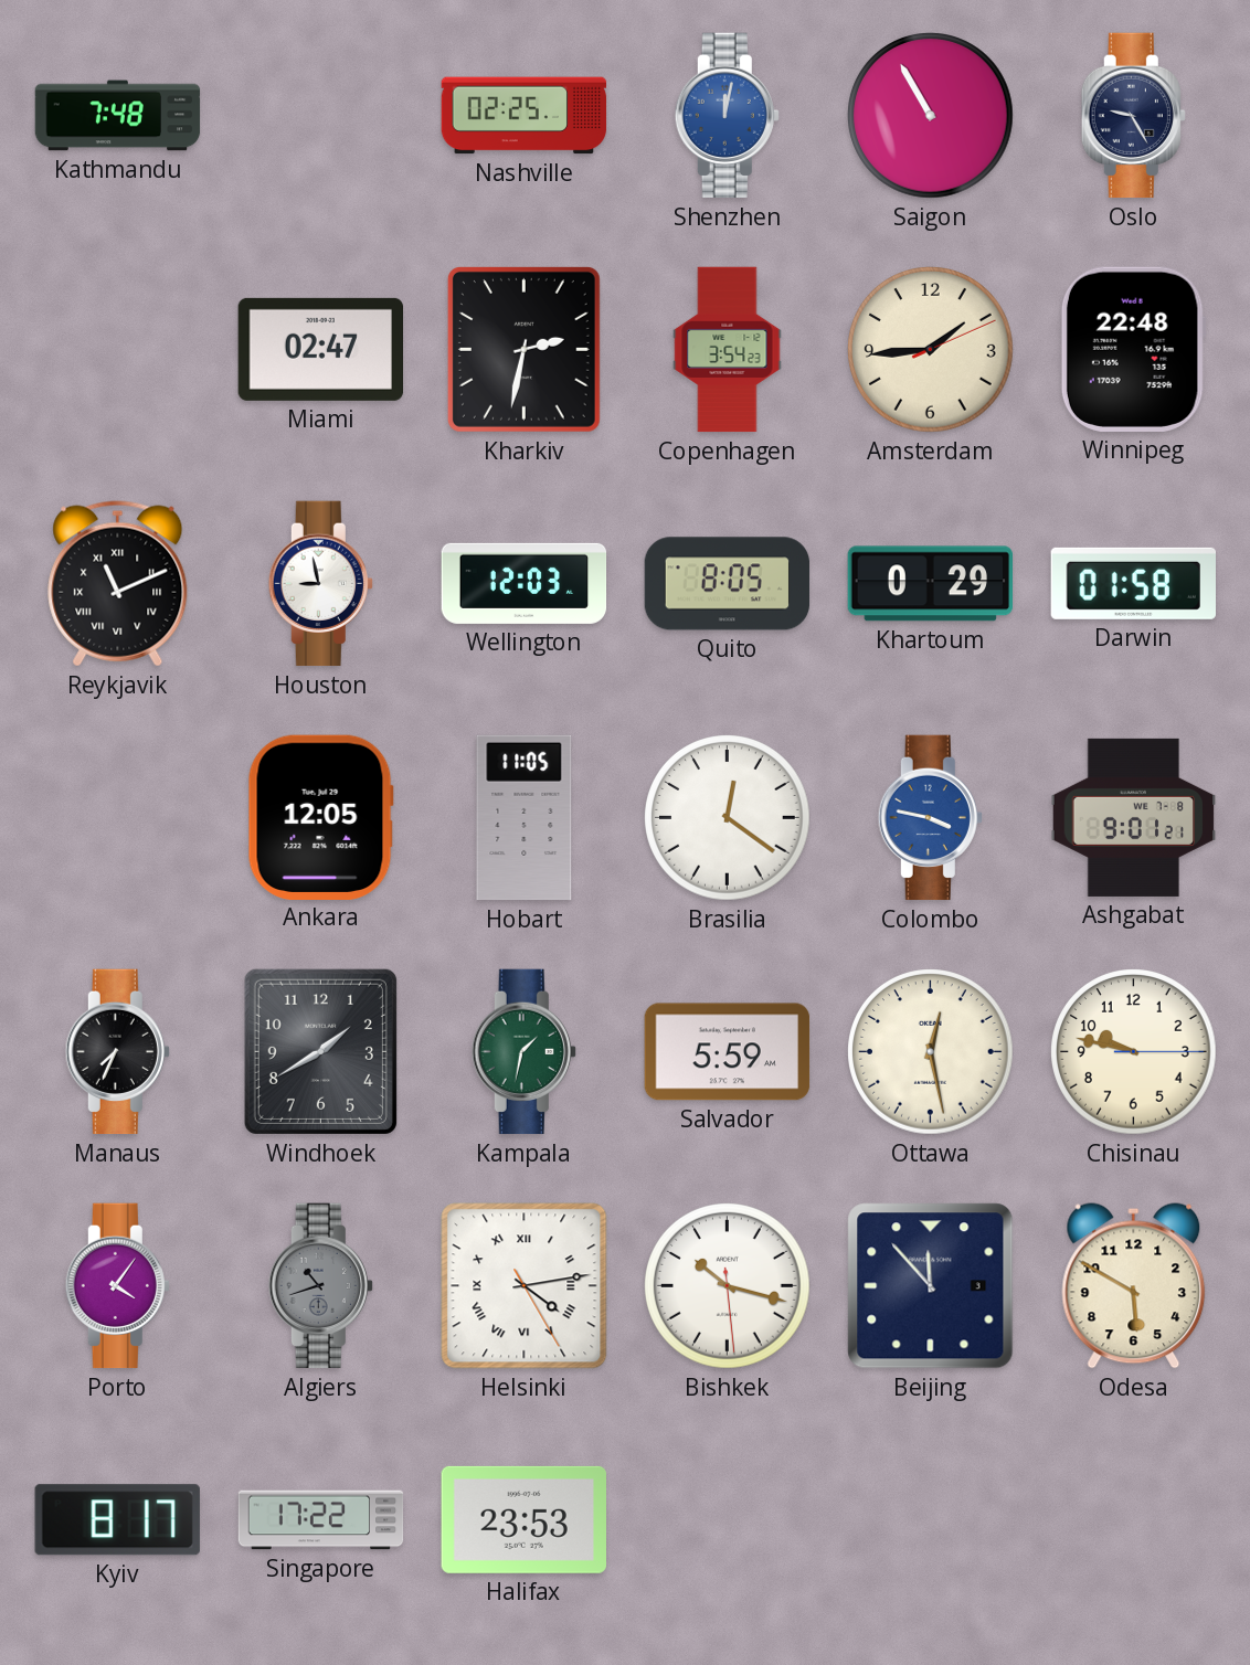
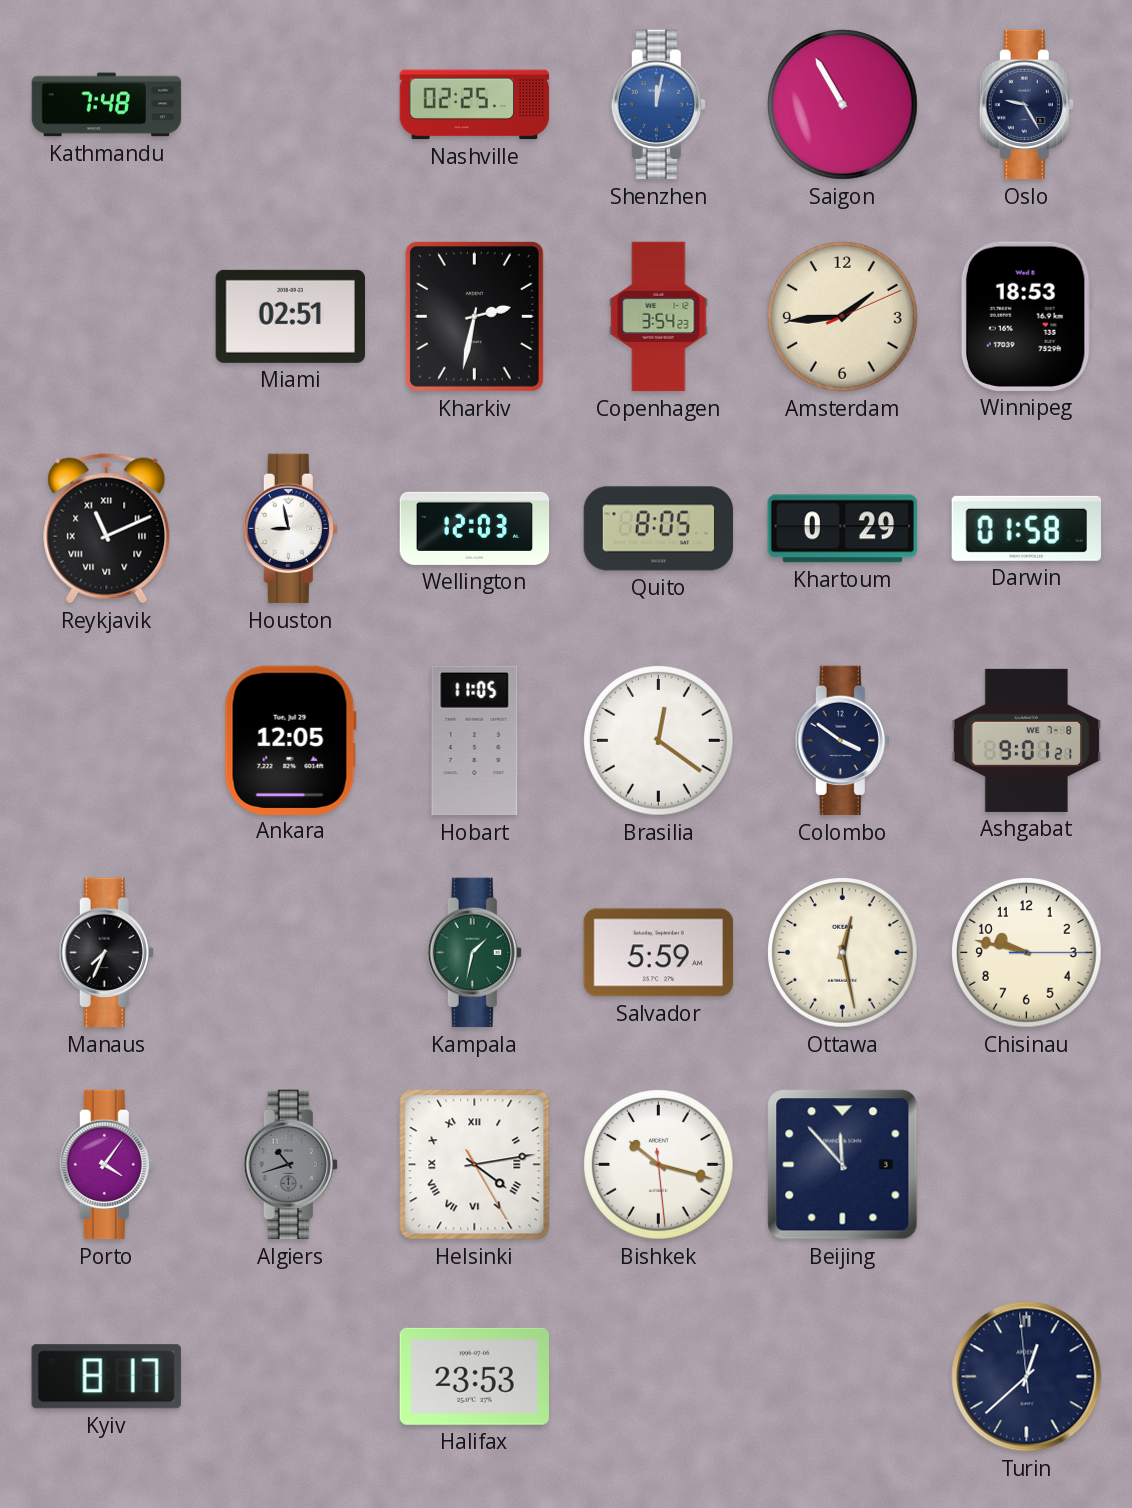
Miami: 02:47 -> 02:51
Winnipeg: 22:48 -> 18:53
Colombo: 3:47 -> 3:51
Colombo dial: blue -> navy
Windhoek: 1:40 -> none
Odesa: 5:50 -> none
Singapore: 17:22 -> none
Turin: none -> 12:37
